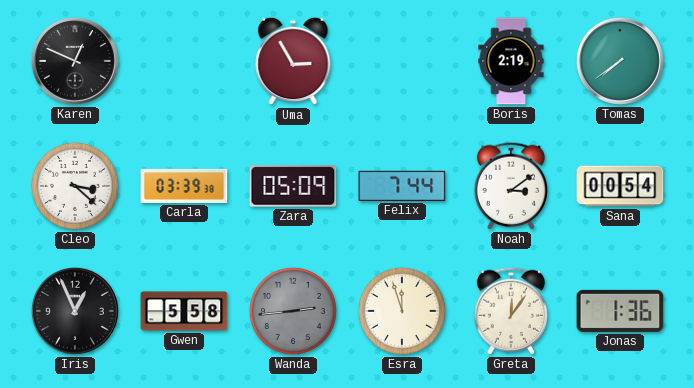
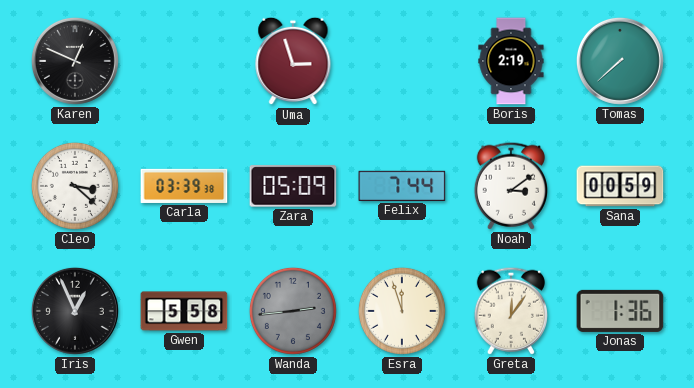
Uma: 2:55 -> 2:57
Tomas: 7:39 -> 7:38
Sana: 00:54 -> 00:59
